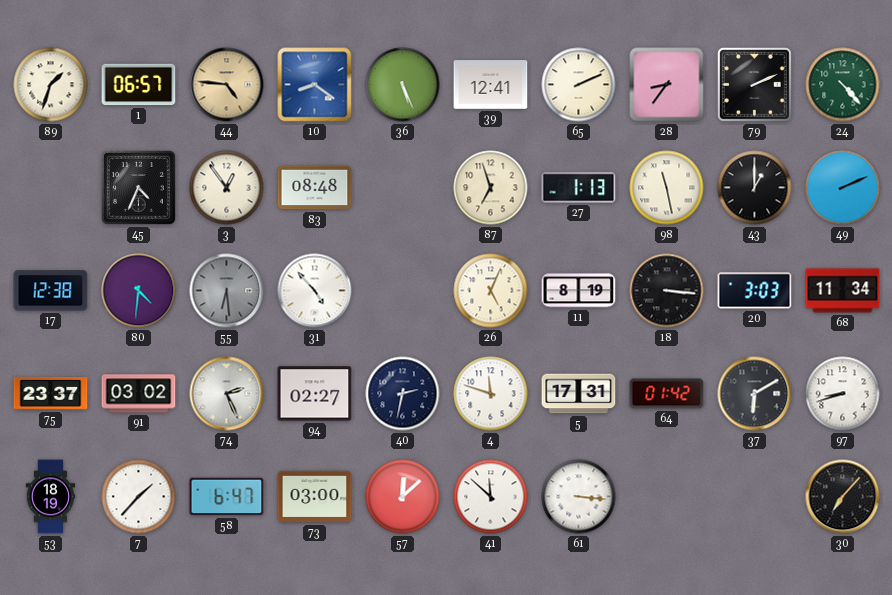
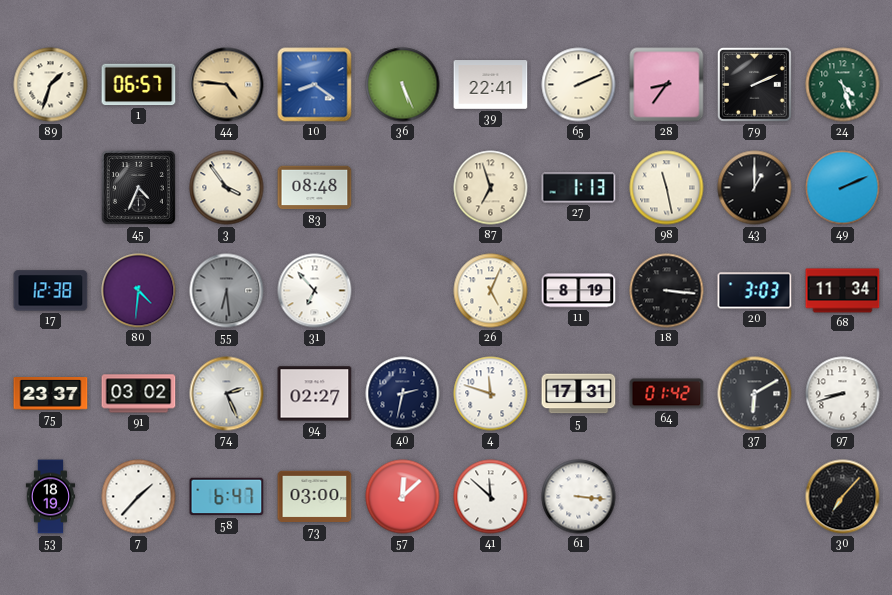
39: 12:41 -> 22:41
24: 4:23 -> 4:27
3: 12:54 -> 3:54
31: 4:53 -> 6:53
